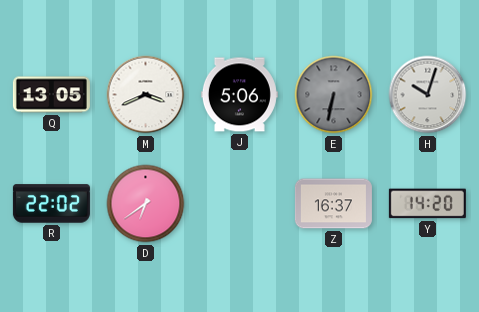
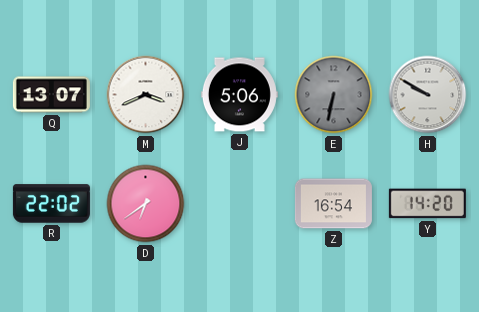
Q: 13:05 -> 13:07
H: 10:03 -> 9:50
Z: 16:37 -> 16:54
